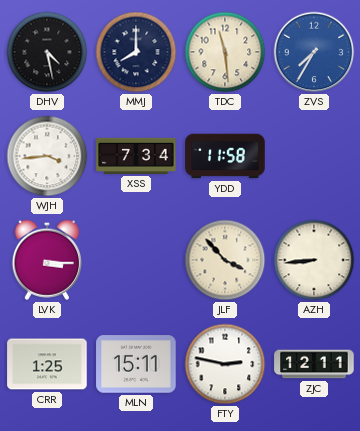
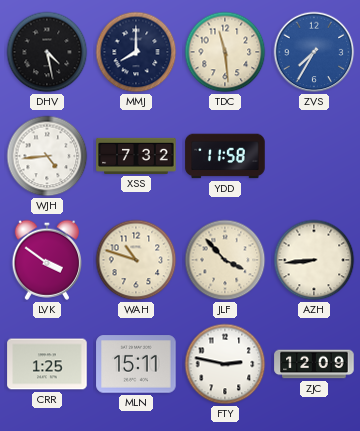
WJH: 3:44 -> 4:44
XSS: 7:34 -> 7:32
LVK: 3:15 -> 3:51
WAH: none -> 10:48
ZJC: 12:11 -> 12:09
